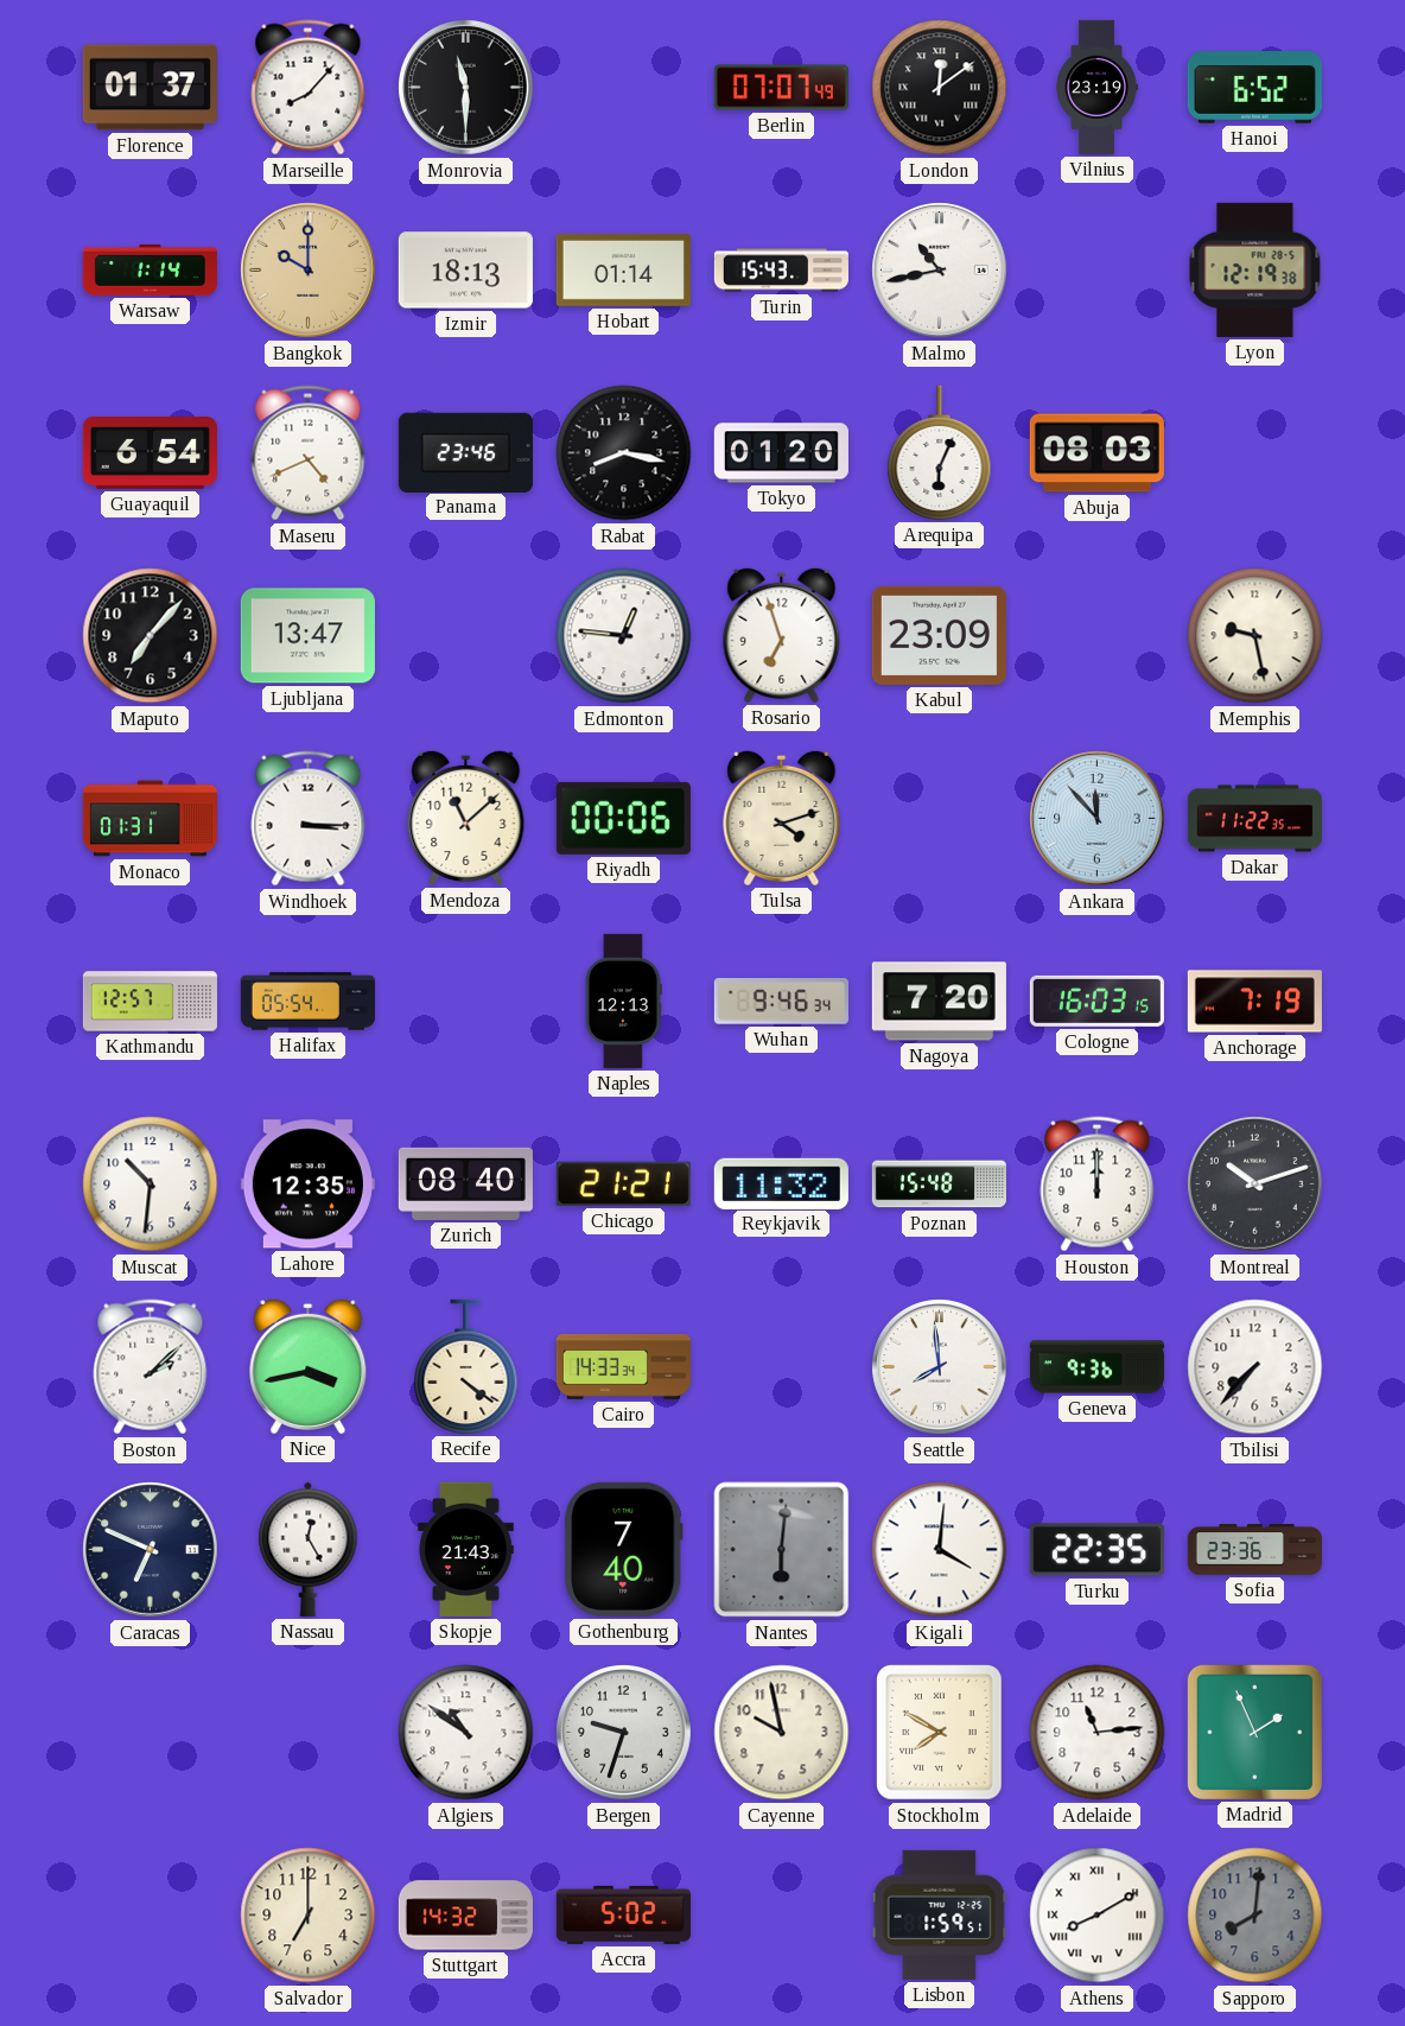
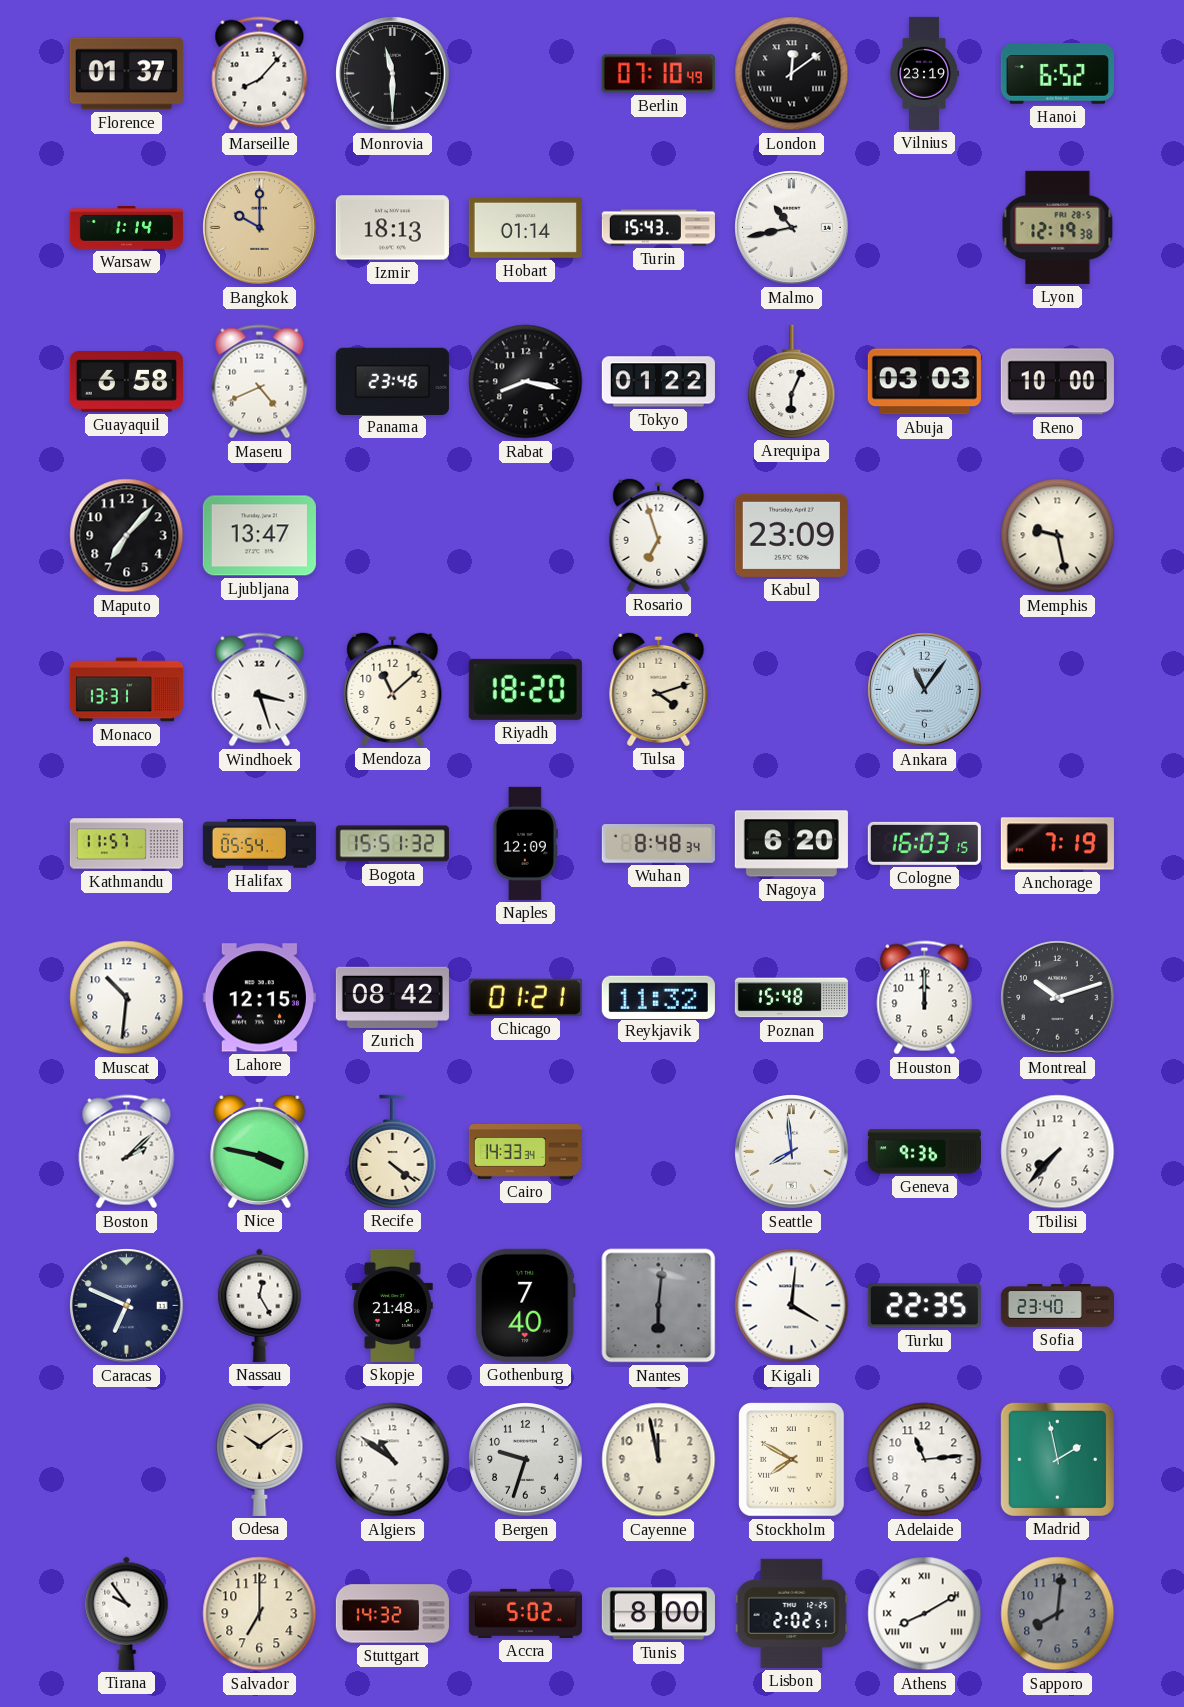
Berlin: 07:07 -> 07:10
Guayaquil: 6:54 -> 6:58
Tokyo: 01:20 -> 01:22
Abuja: 08:03 -> 03:03
Reno: none -> 10:00
Edmonton: 12:46 -> none
Monaco: 01:31 -> 13:31
Windhoek: 3:15 -> 3:27
Riyadh: 00:06 -> 18:20
Ankara: 11:53 -> 11:06
Dakar: 11:22 -> none
Kathmandu: 12:57 -> 11:57
Bogota: none -> 15:51
Naples: 12:13 -> 12:09
Wuhan: 9:46 -> 8:48
Nagoya: 7:20 -> 6:20
Lahore: 12:35 -> 12:15
Zurich: 08:40 -> 08:42
Chicago: 21:21 -> 01:21
Nice: 3:43 -> 3:47
Skopje: 21:43 -> 21:48
Sofia: 23:36 -> 23:40
Odesa: none -> 10:09
Cayenne: 9:58 -> 11:58
Madrid: 1:56 -> 1:58
Tirana: none -> 9:54
Tunis: none -> 8:00
Lisbon: 1:59 -> 2:02
